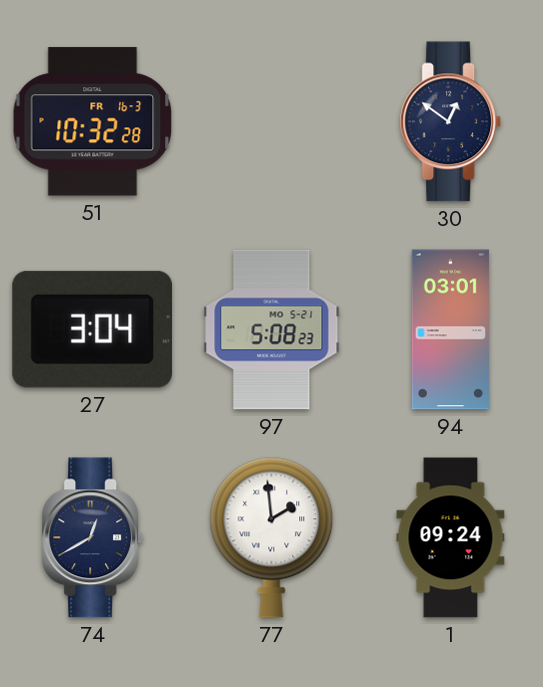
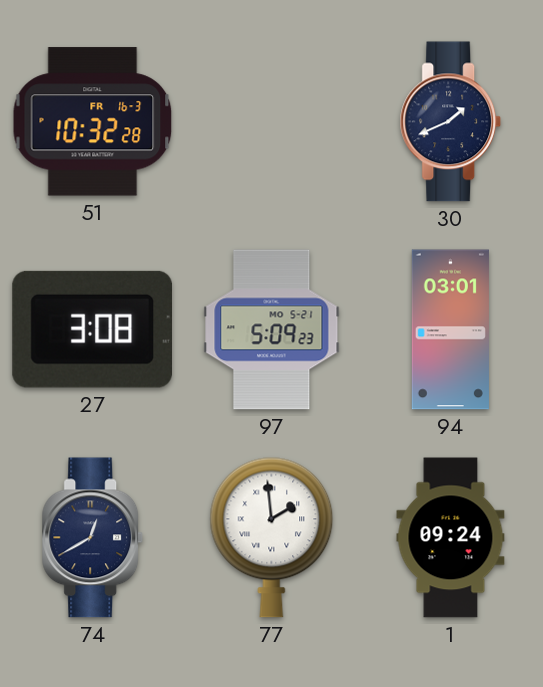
30: 12:51 -> 1:41
27: 3:04 -> 3:08
97: 5:08 -> 5:09
